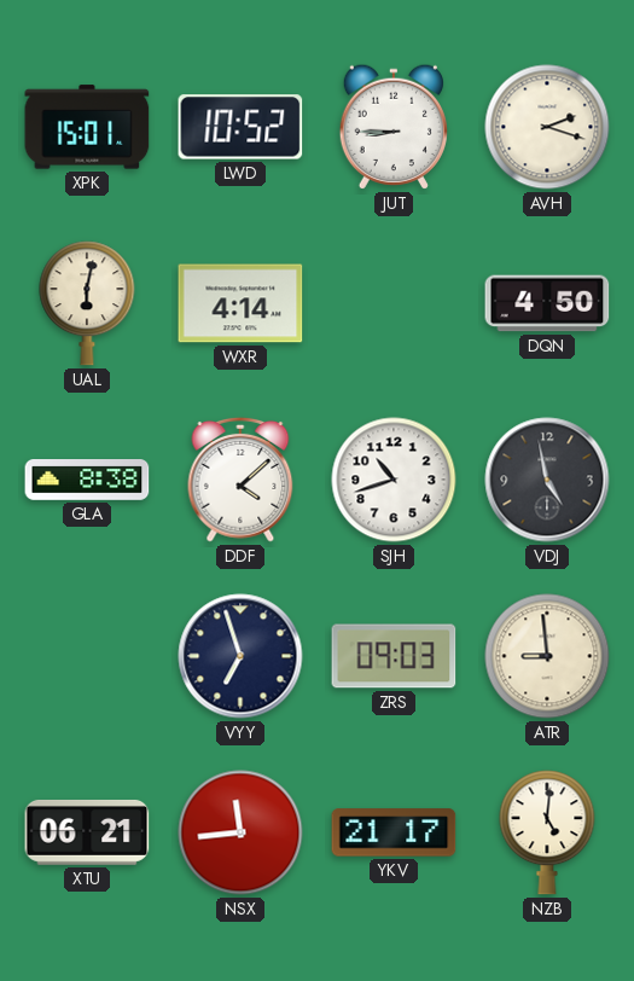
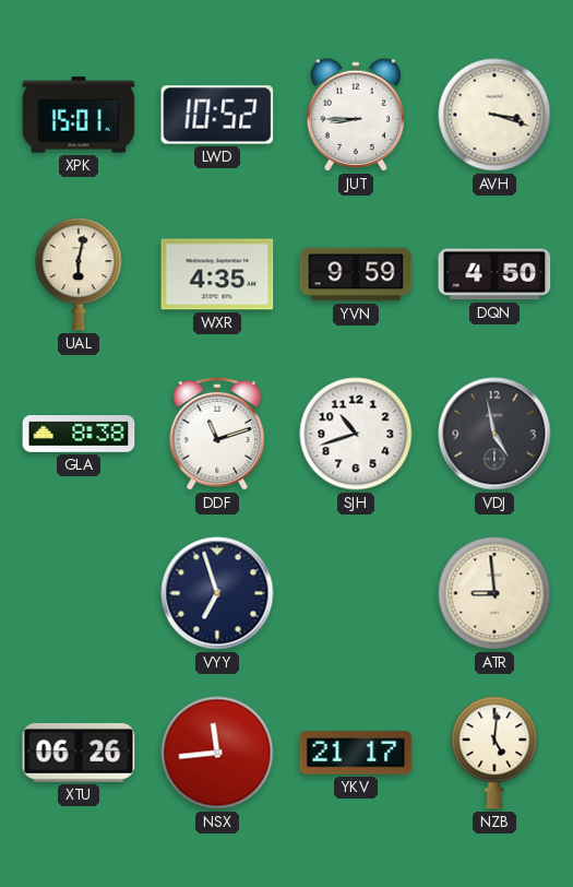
AVH: 2:18 -> 3:18
WXR: 4:14 -> 4:35
YVN: none -> 9:59
DDF: 4:08 -> 11:12
ZRS: 09:03 -> none
XTU: 06:21 -> 06:26
